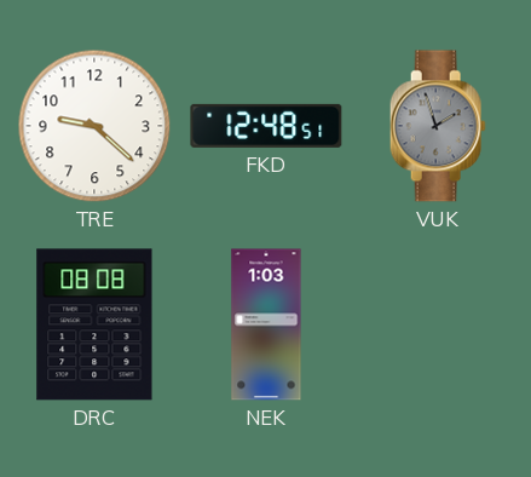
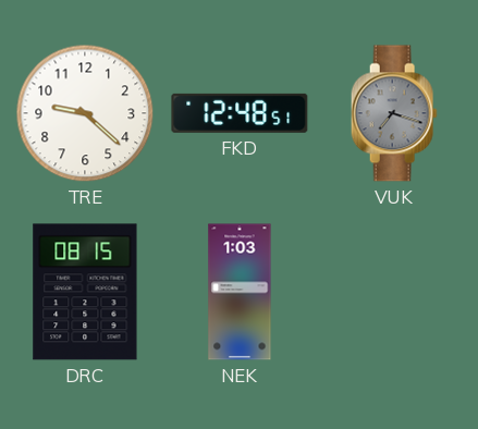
VUK: 1:57 -> 7:18
DRC: 08:08 -> 08:15
